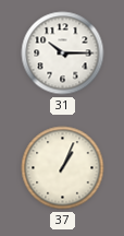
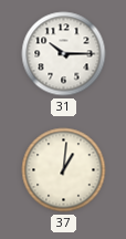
37: 1:04 -> 1:01
